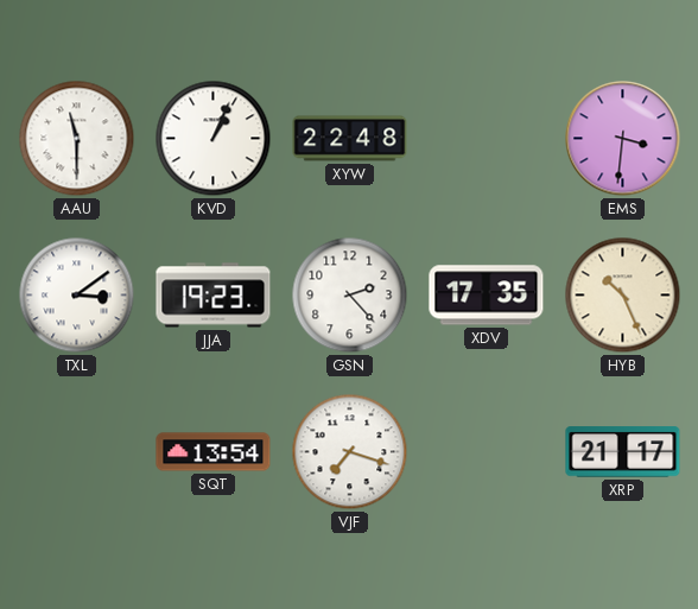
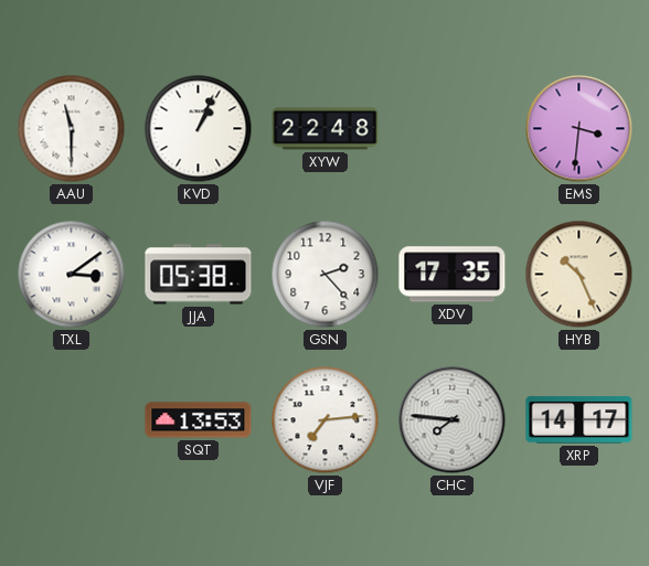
JJA: 19:23 -> 05:38
SQT: 13:54 -> 13:53
VJF: 7:18 -> 7:14
CHC: none -> 7:46
XRP: 21:17 -> 14:17
